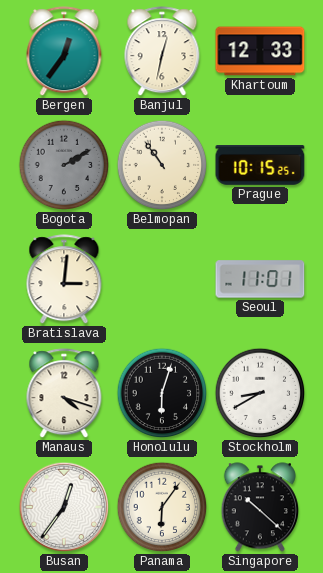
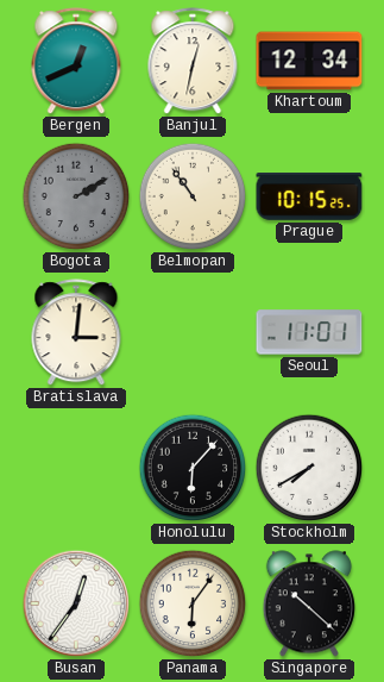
Bergen: 12:36 -> 12:41
Khartoum: 12:33 -> 12:34
Manaus: 4:18 -> none
Honolulu: 6:03 -> 6:07
Stockholm: 8:40 -> 7:40
